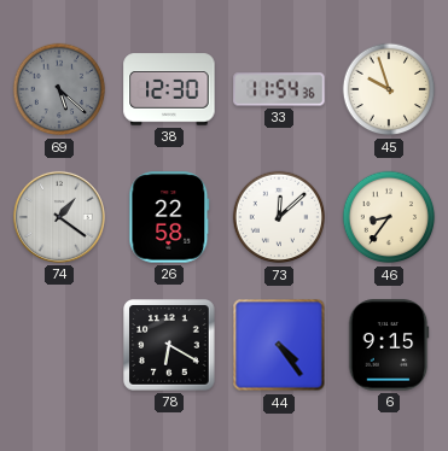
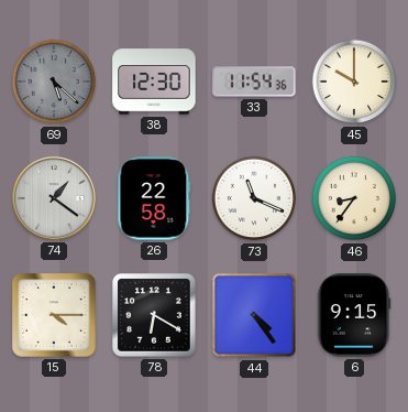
45: 9:57 -> 10:00
73: 12:08 -> 11:19
15: none -> 4:15
